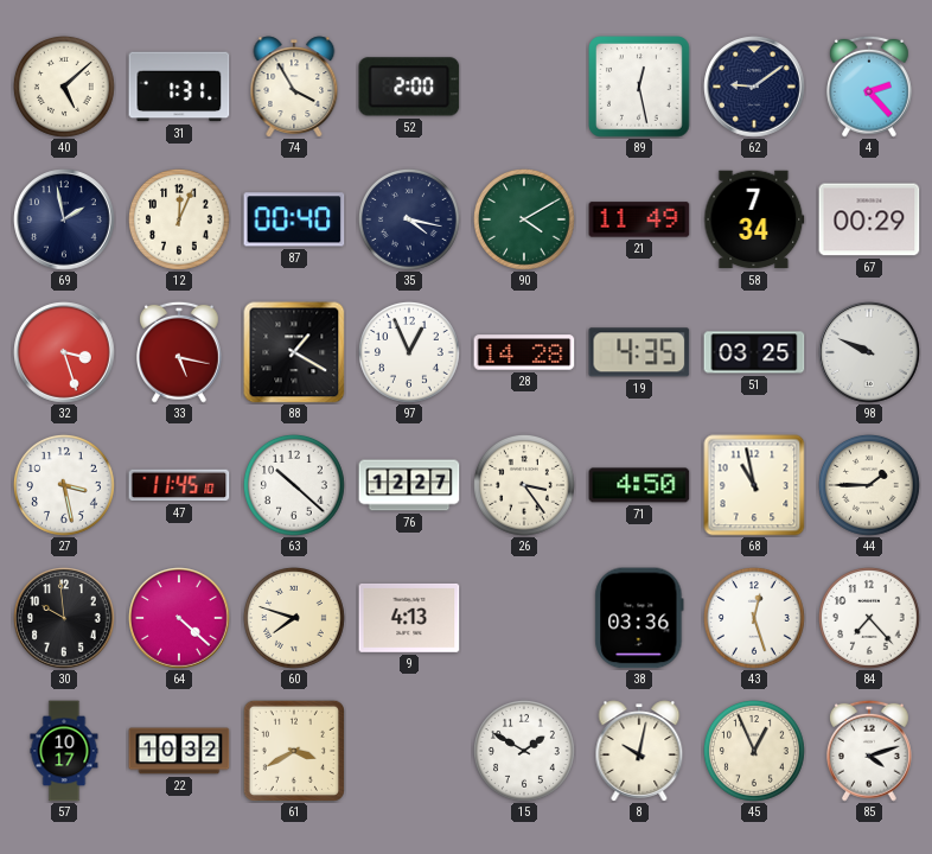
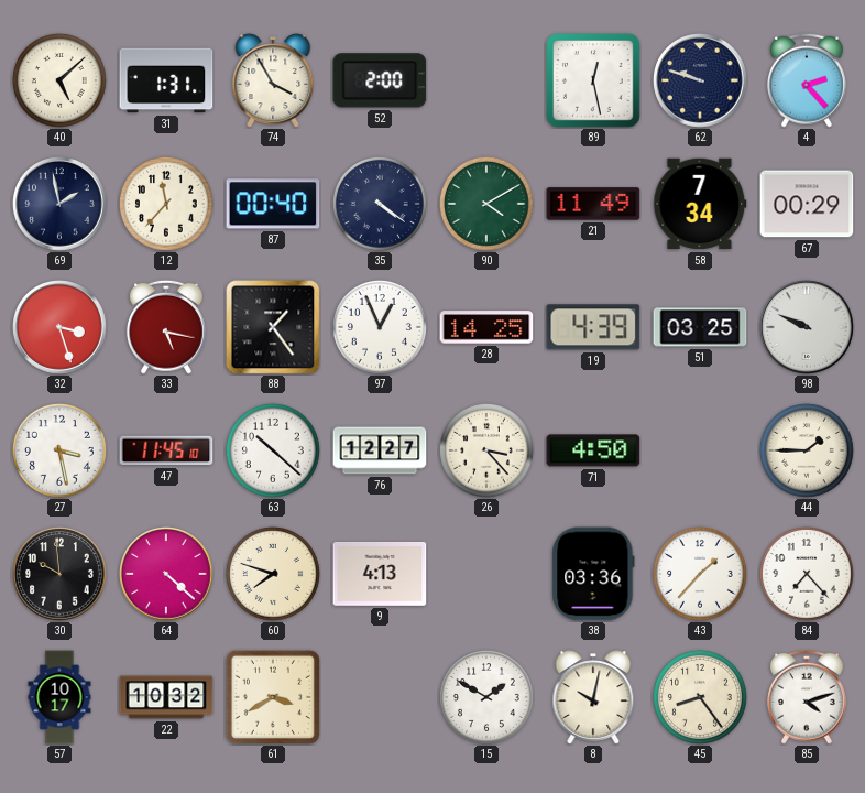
62: 9:09 -> 9:48
12: 12:04 -> 11:37
35: 4:17 -> 4:21
88: 1:20 -> 1:24
28: 14:28 -> 14:25
19: 4:35 -> 4:39
26: 3:24 -> 3:23
68: 10:58 -> none
43: 12:27 -> 1:37
45: 12:56 -> 8:24
